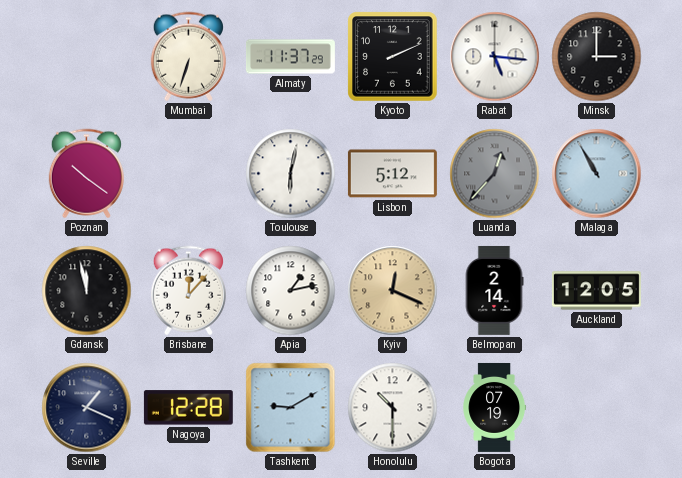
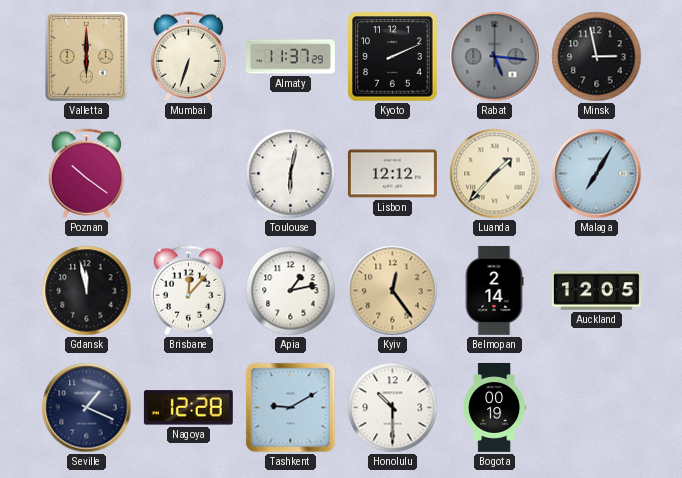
Valletta: none -> 6:00
Rabat dial: white -> grey
Minsk: 3:00 -> 2:58
Lisbon: 5:12 -> 12:12
Luanda: 12:37 -> 1:37
Luanda dial: grey -> cream
Malaga: 10:55 -> 7:05
Kyiv: 12:19 -> 12:24
Bogota: 07:19 -> 00:19
